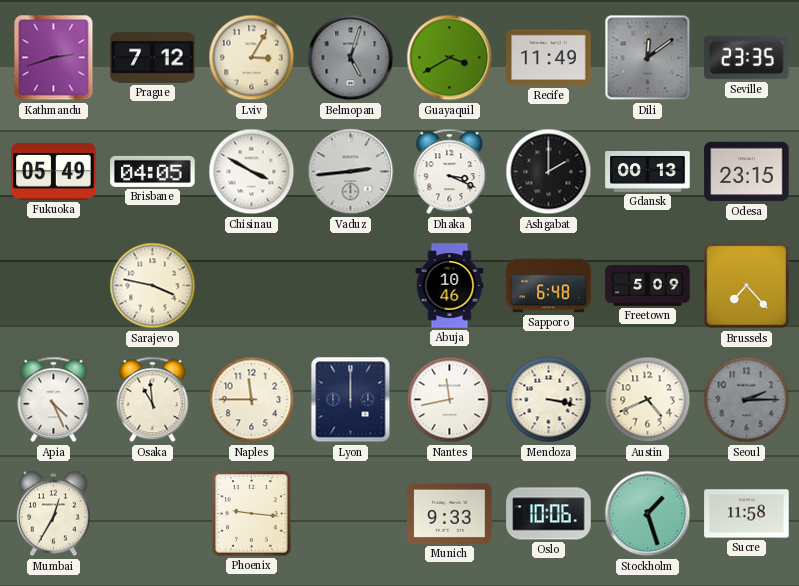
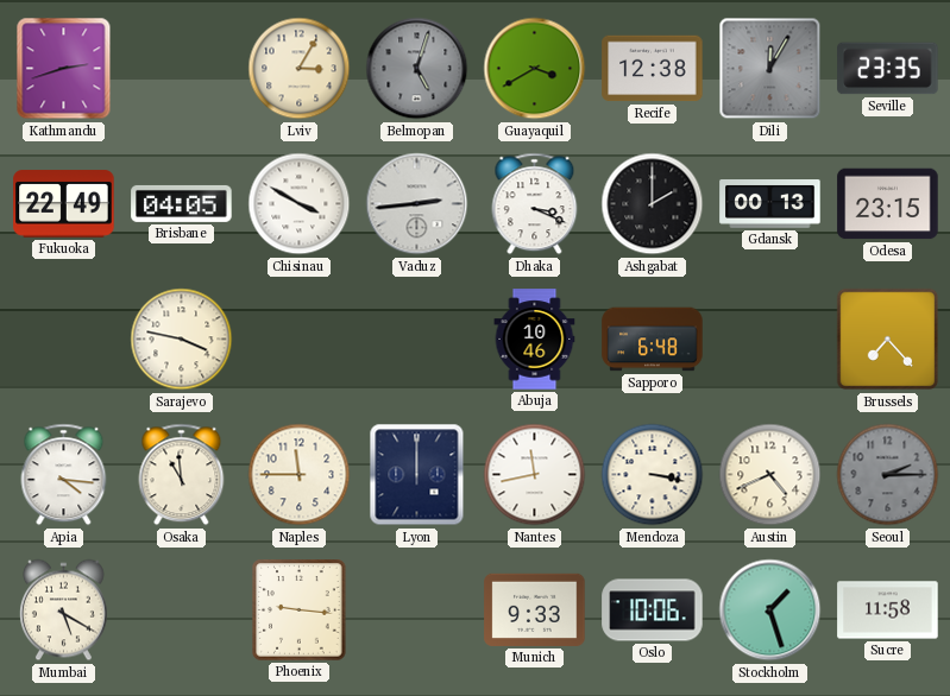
Prague: 7:12 -> none
Recife: 11:49 -> 12:38
Dili: 12:09 -> 12:05
Fukuoka: 05:49 -> 22:49
Freetown: 5:09 -> none
Apia: 4:26 -> 4:16
Mumbai: 12:35 -> 5:20
